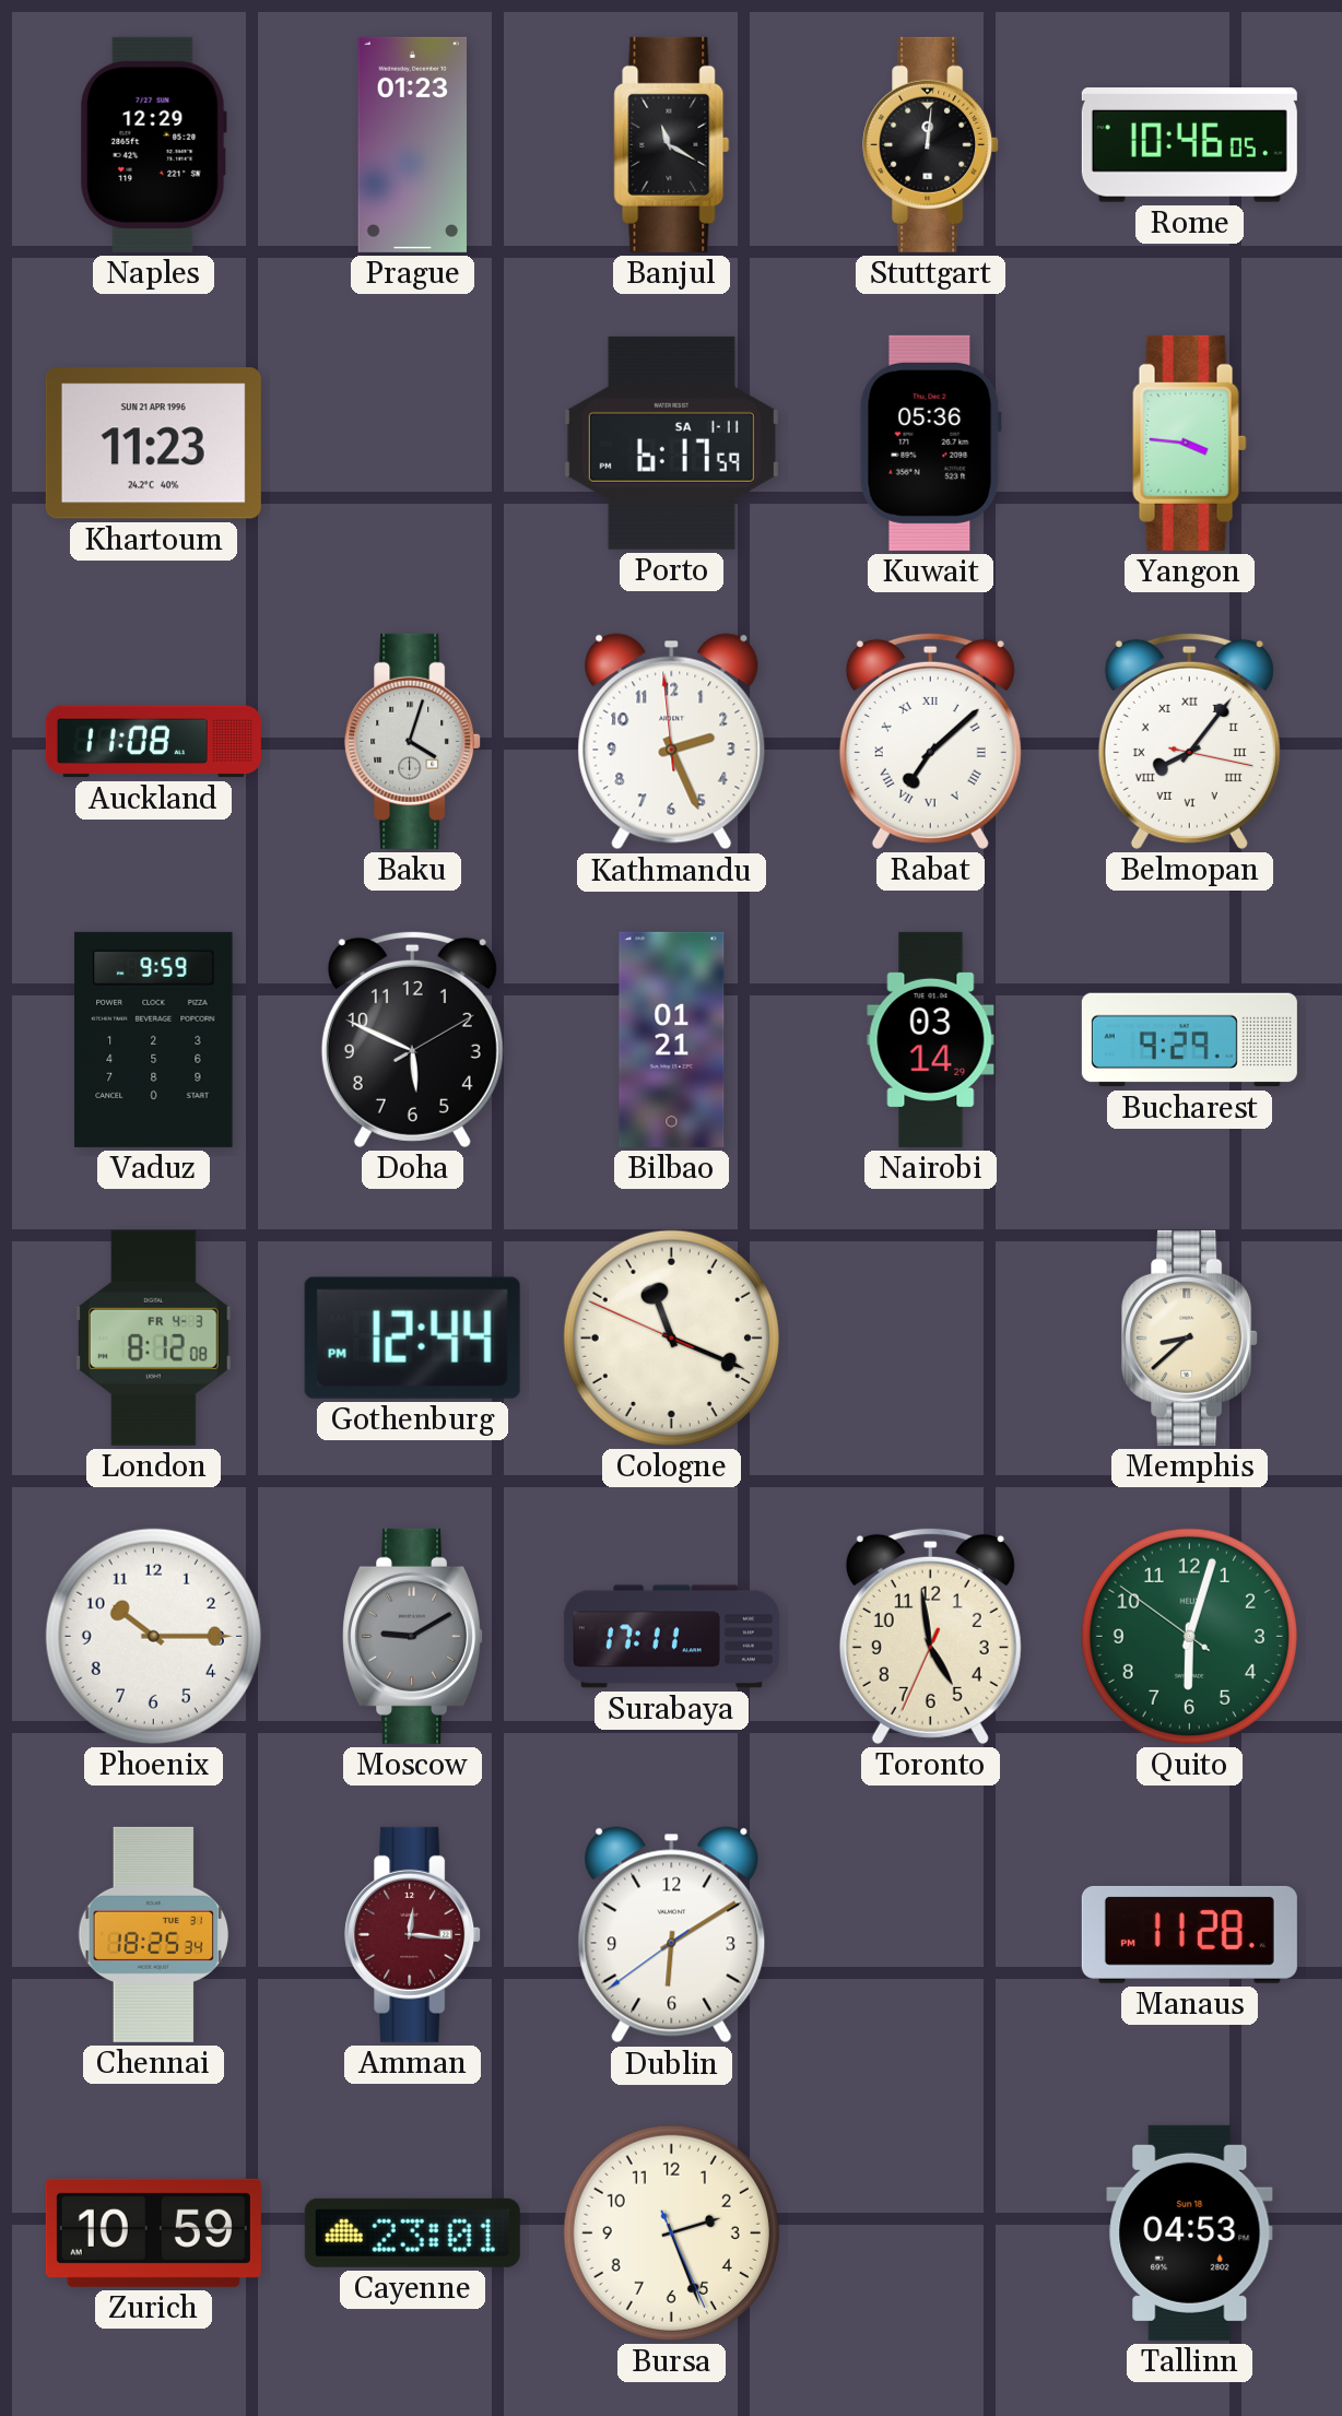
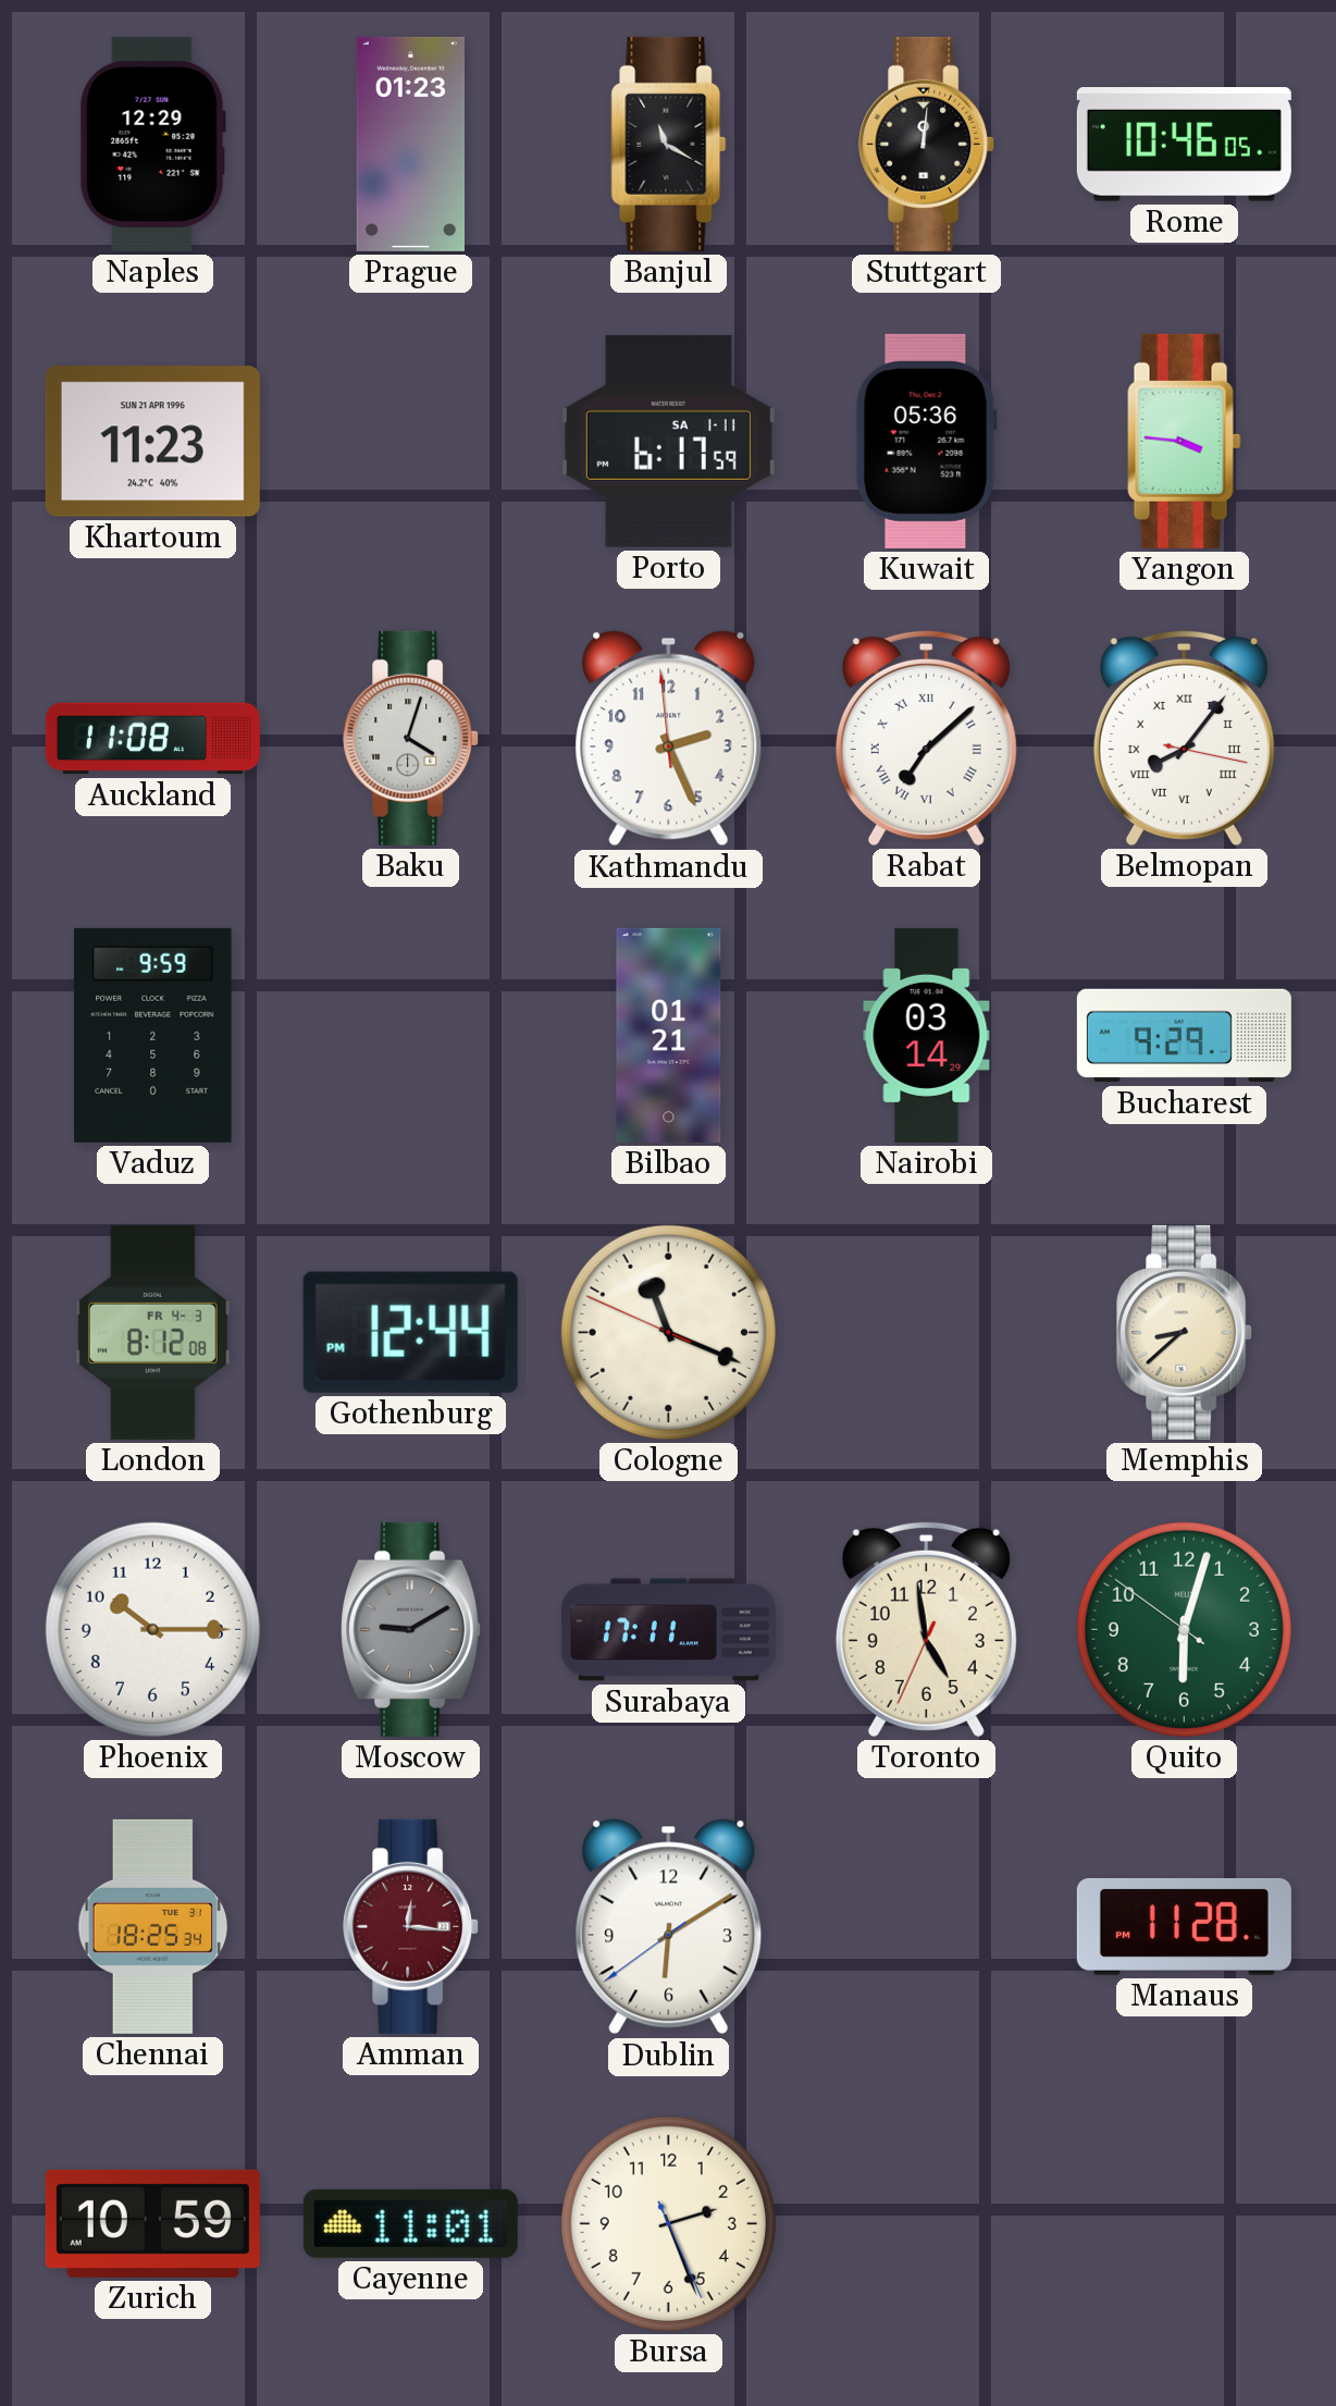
Doha: 5:49 -> none
Cayenne: 23:01 -> 11:01
Tallinn: 04:53 -> none
